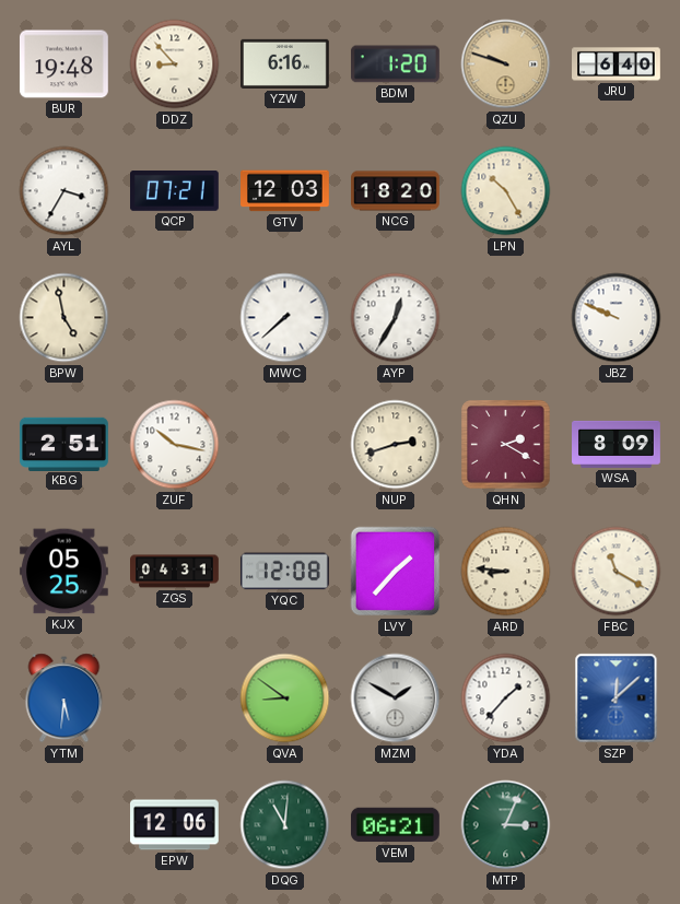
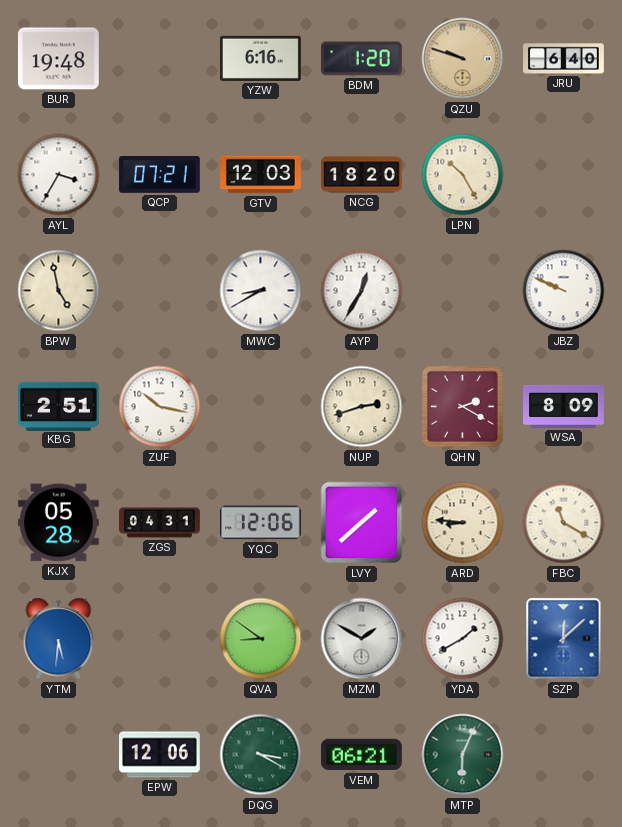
DDZ: 8:53 -> none
MWC: 7:38 -> 8:40
KJX: 05:25 -> 05:28
YQC: 12:08 -> 12:06
LVY: 1:37 -> 1:38
YDA: 1:37 -> 1:40
DQG: 11:01 -> 3:20
MTP: 3:04 -> 6:04
